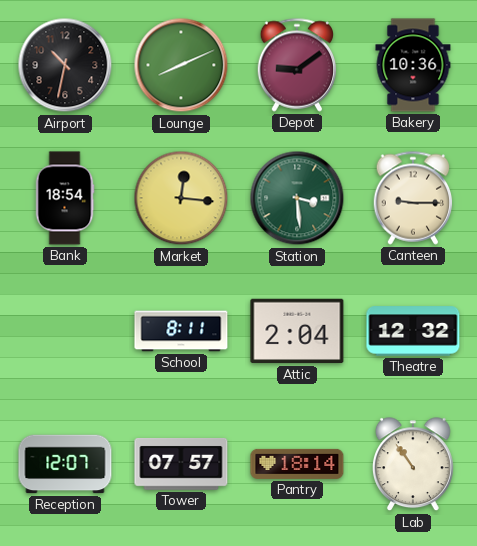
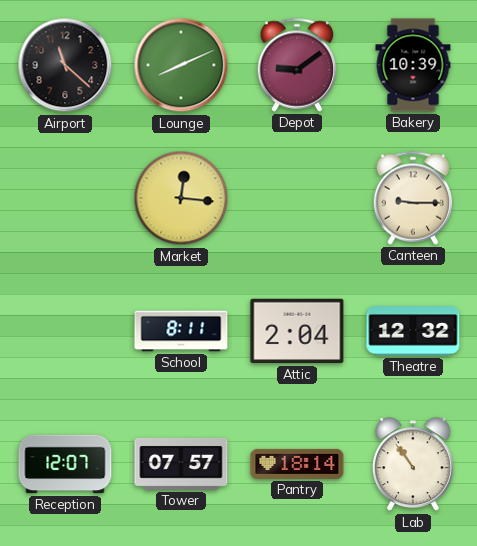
Airport: 10:32 -> 11:22
Bakery: 10:36 -> 10:39
Bank: 18:54 -> none
Station: 3:29 -> none
